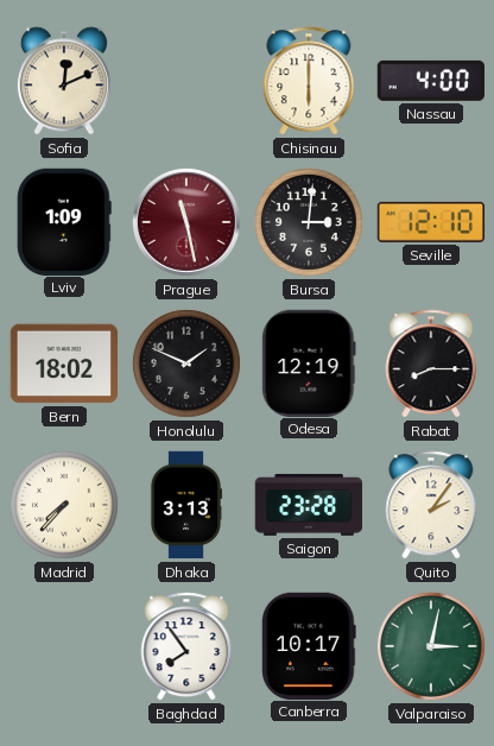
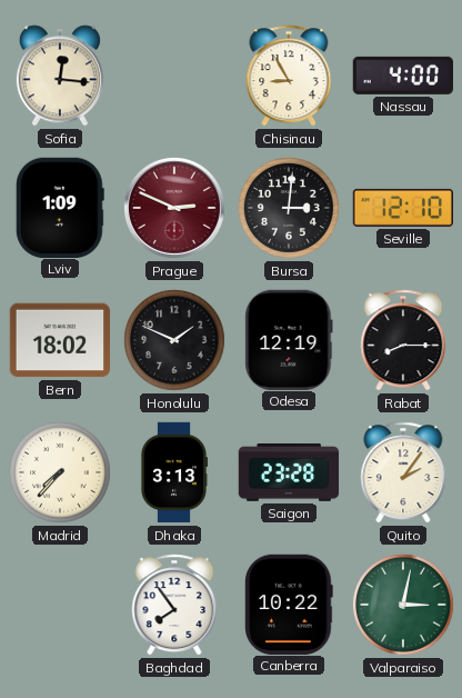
Sofia: 12:11 -> 12:16
Chisinau: 6:00 -> 8:55
Prague: 11:28 -> 2:49
Canberra: 10:17 -> 10:22
